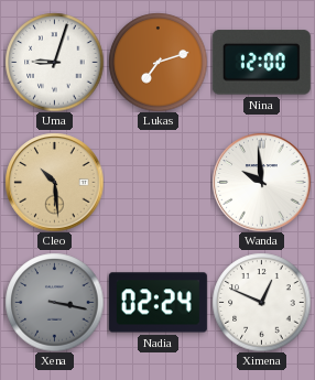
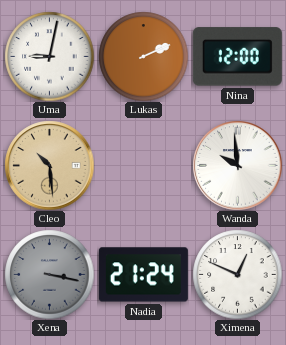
Uma: 9:03 -> 9:02
Lukas: 7:12 -> 2:11
Nadia: 02:24 -> 21:24
